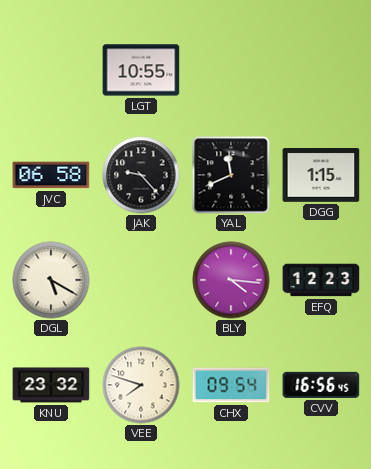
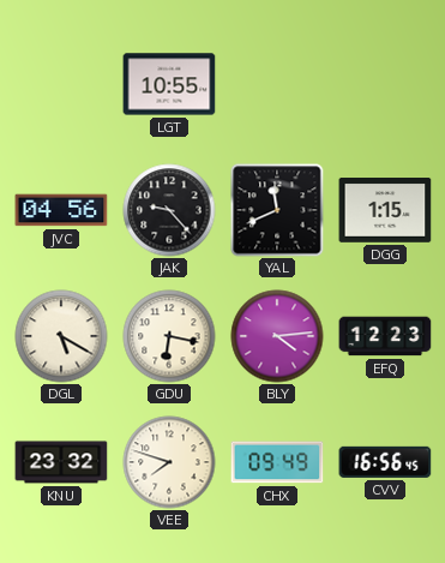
JVC: 06:58 -> 04:56
GDU: none -> 6:17
BLY: 4:16 -> 4:14
CHX: 09:54 -> 09:49
